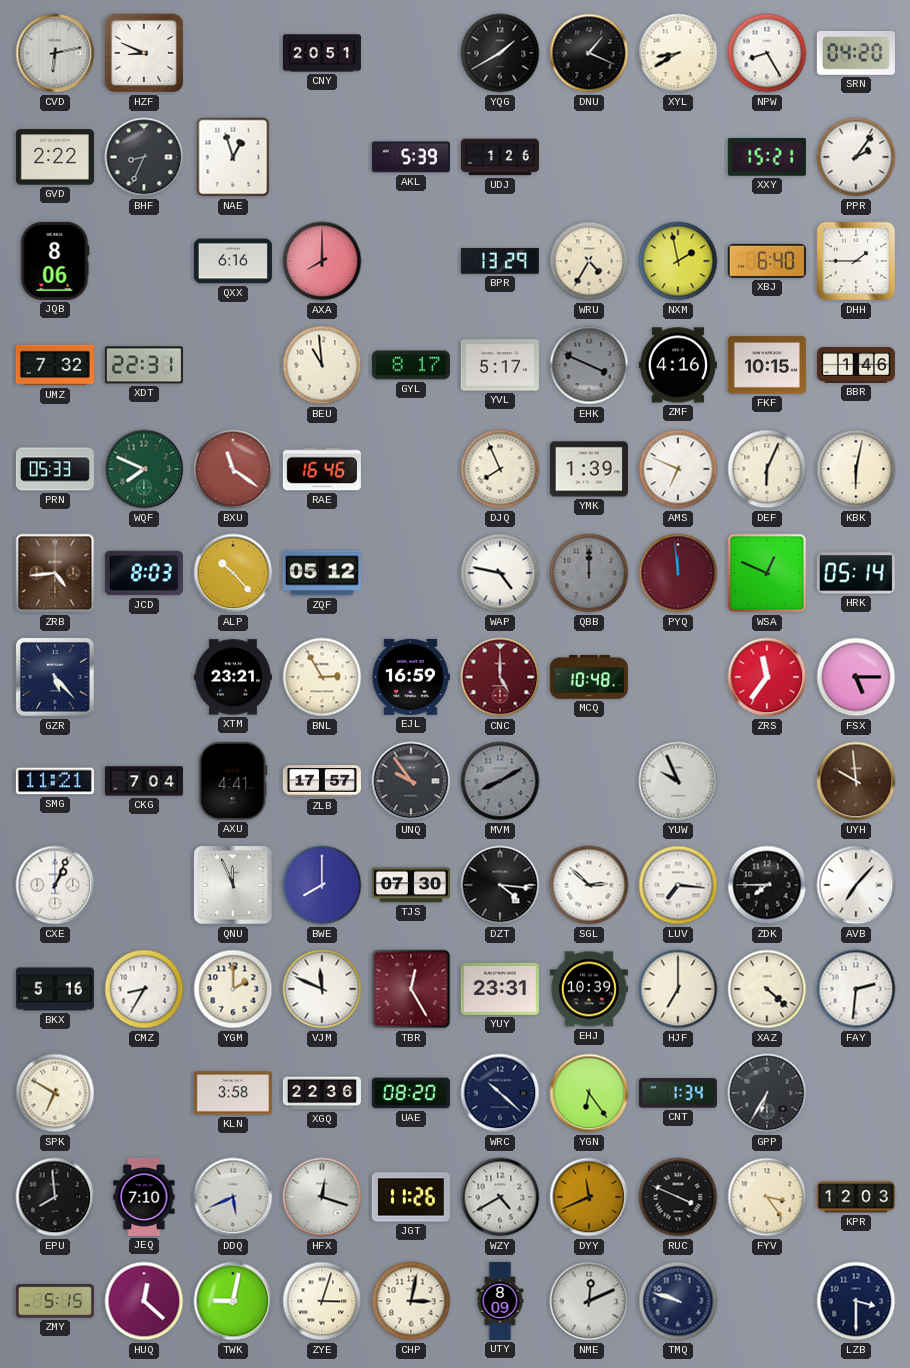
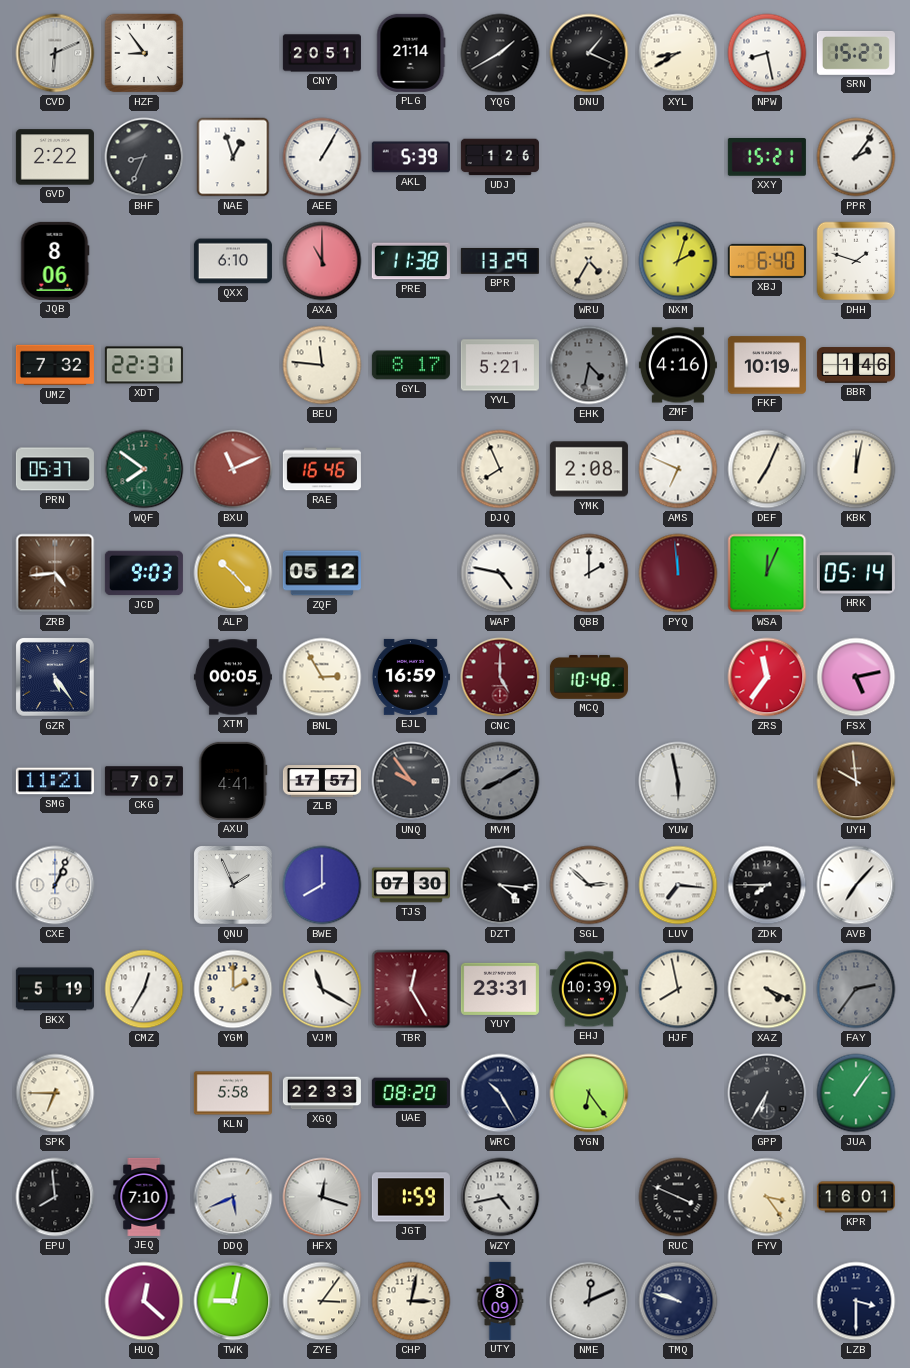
CVD: 6:13 -> 6:11
HZF: 8:49 -> 8:54
PLG: none -> 21:14
NPW: 8:25 -> 8:28
SRN: 04:20 -> 15:27
AEE: none -> 1:05
QXX: 6:16 -> 6:10
AXA: 8:00 -> 11:00
PRE: none -> 11:38
NXM: 1:58 -> 2:03
DHH: 1:45 -> 1:48
BEU: 10:59 -> 11:46
YVL: 5:17 -> 5:21
EHK: 3:49 -> 4:32
FKF: 10:15 -> 10:19
PRN: 05:33 -> 05:37
WQF: 7:49 -> 7:51
BXU: 11:21 -> 11:11
YMK: 1:39 -> 2:08
DEF: 6:04 -> 7:04
KBK: 6:02 -> 12:02
JCD: 8:03 -> 9:03
QBB: 12:00 -> 2:00
QBB dial: grey -> white
WSA: 12:49 -> 12:04
GZR: 5:23 -> 5:24
XTM: 23:21 -> 00:05
FSX: 5:15 -> 5:13
CKG: 7:04 -> 7:07
YUW: 9:56 -> 5:58
QNU: 11:56 -> 1:56
BKX: 5:16 -> 5:19
CMZ: 8:35 -> 12:35
VJM: 11:49 -> 11:20
HJF: 7:00 -> 7:58
XAZ: 4:22 -> 4:19
FAY: 2:31 -> 2:36
FAY dial: white -> grey
SPK: 6:50 -> 6:45
KLN: 3:58 -> 5:58
XGQ: 22:36 -> 22:33
WRC: 10:22 -> 10:25
CNT: 1:34 -> none
JUA: none -> 1:06
JGT: 11:26 -> 1:59
WZY: 4:40 -> 4:43
DYY: 11:41 -> none
KPR: 12:03 -> 16:01
ZMY: 5:15 -> none
ZYE: 3:03 -> 3:06
